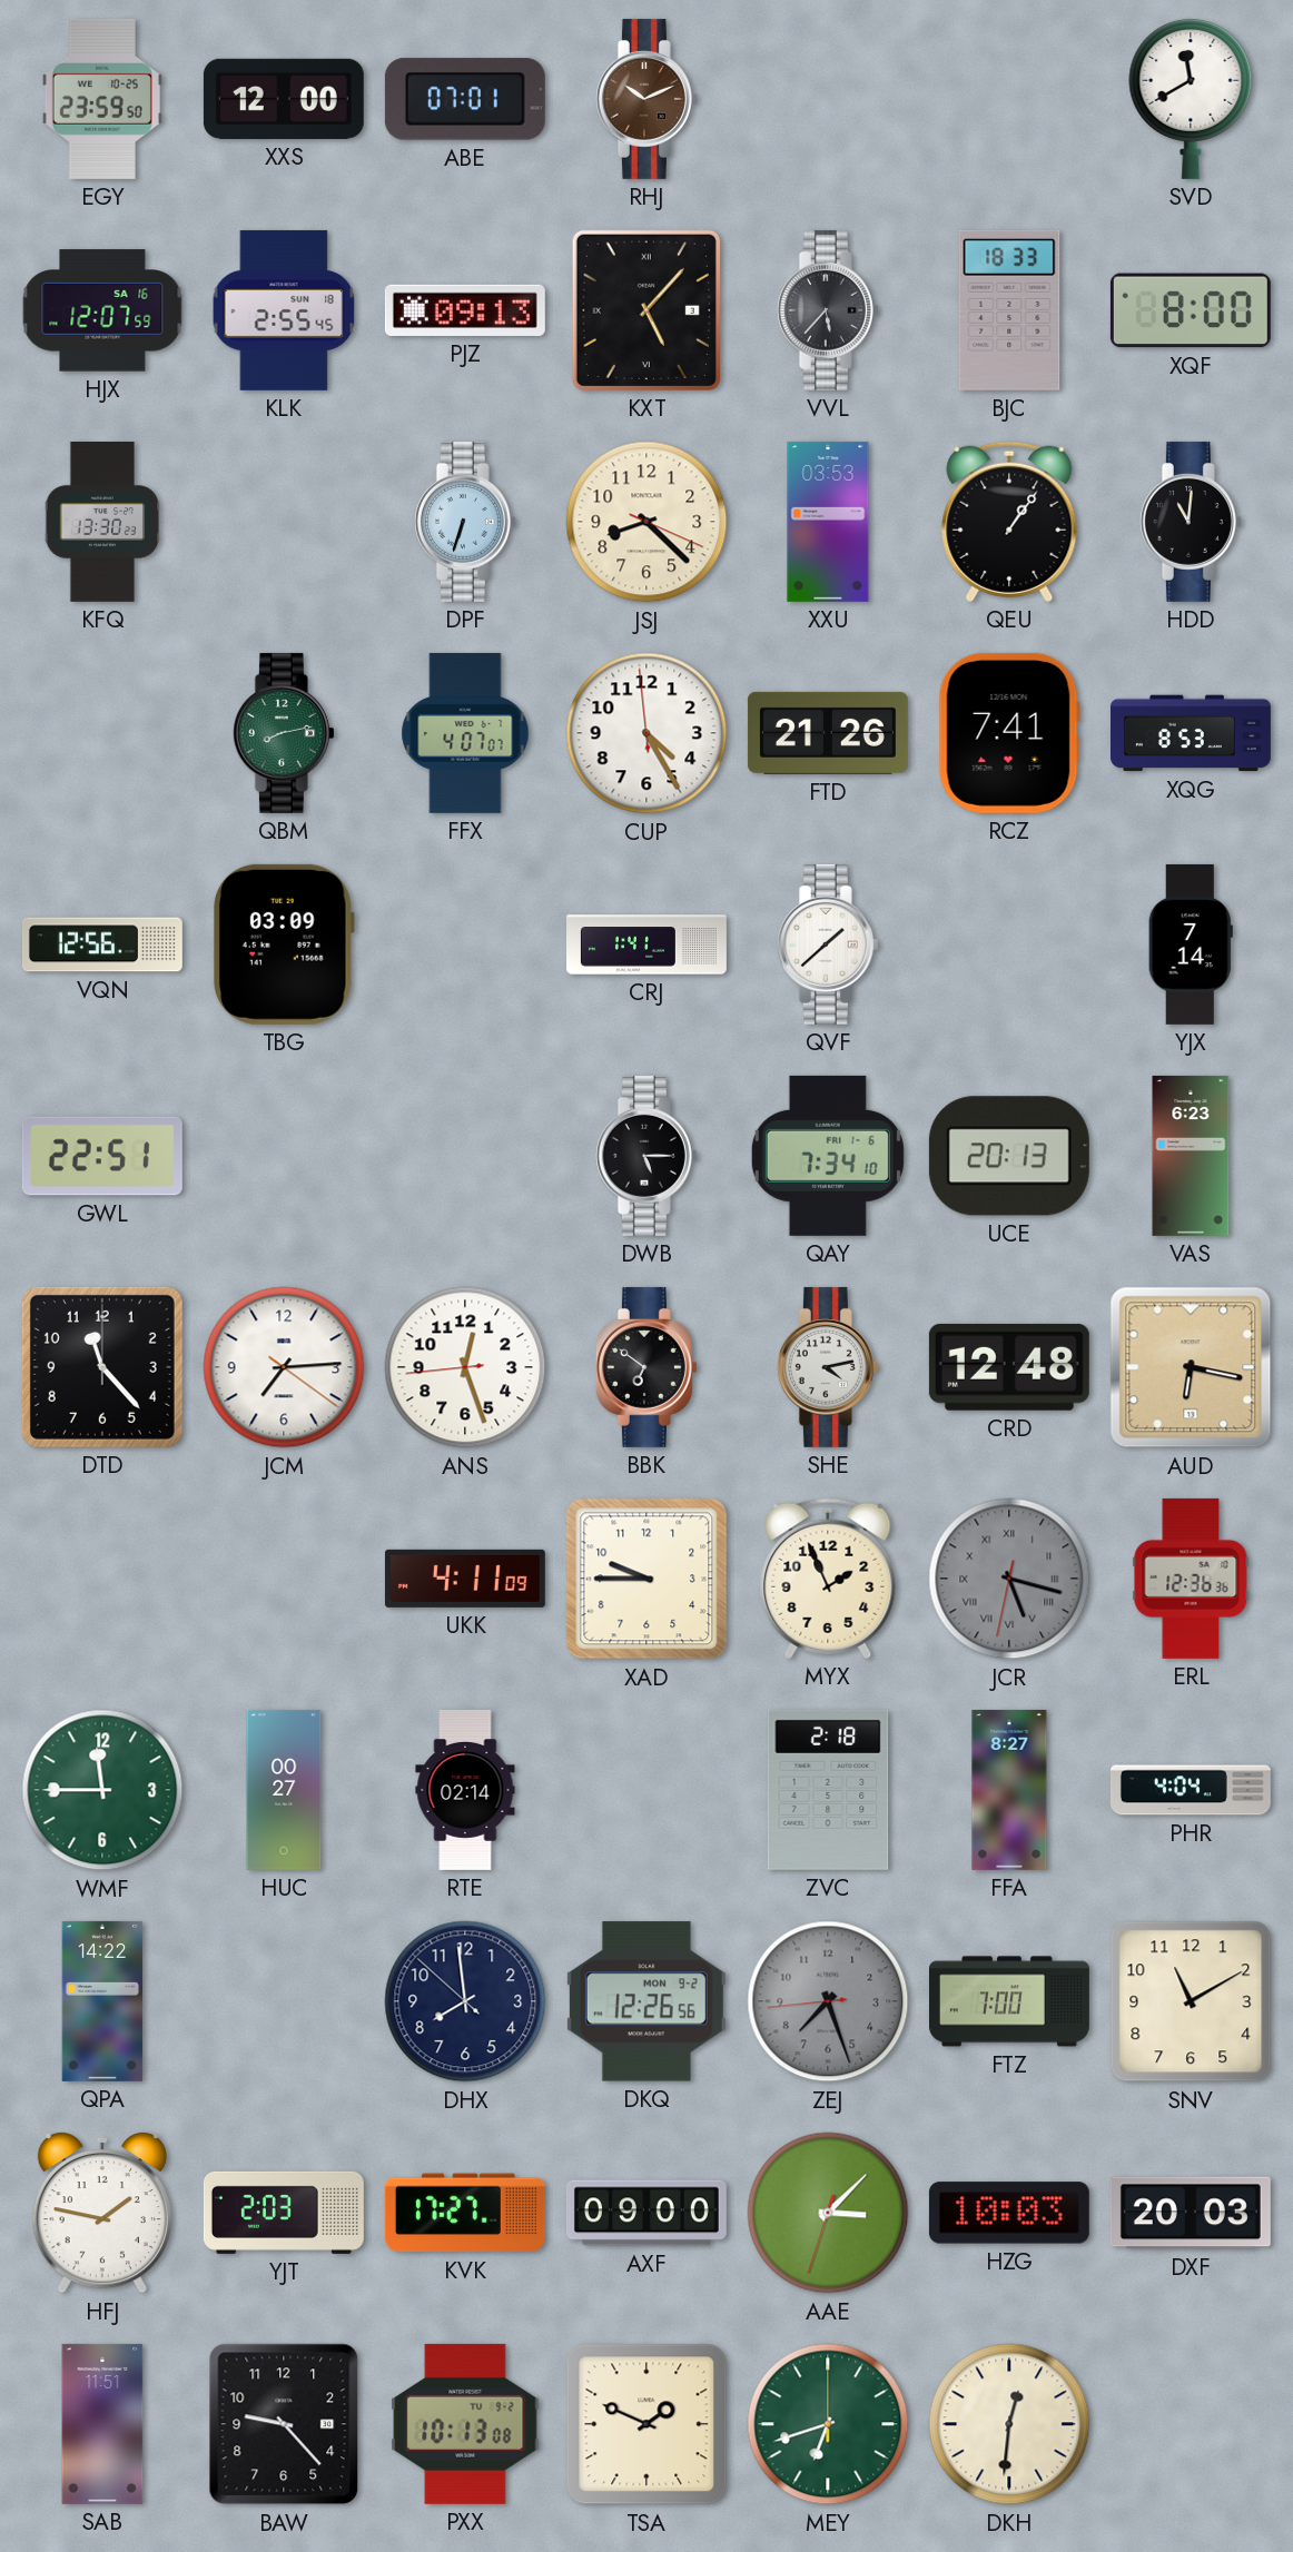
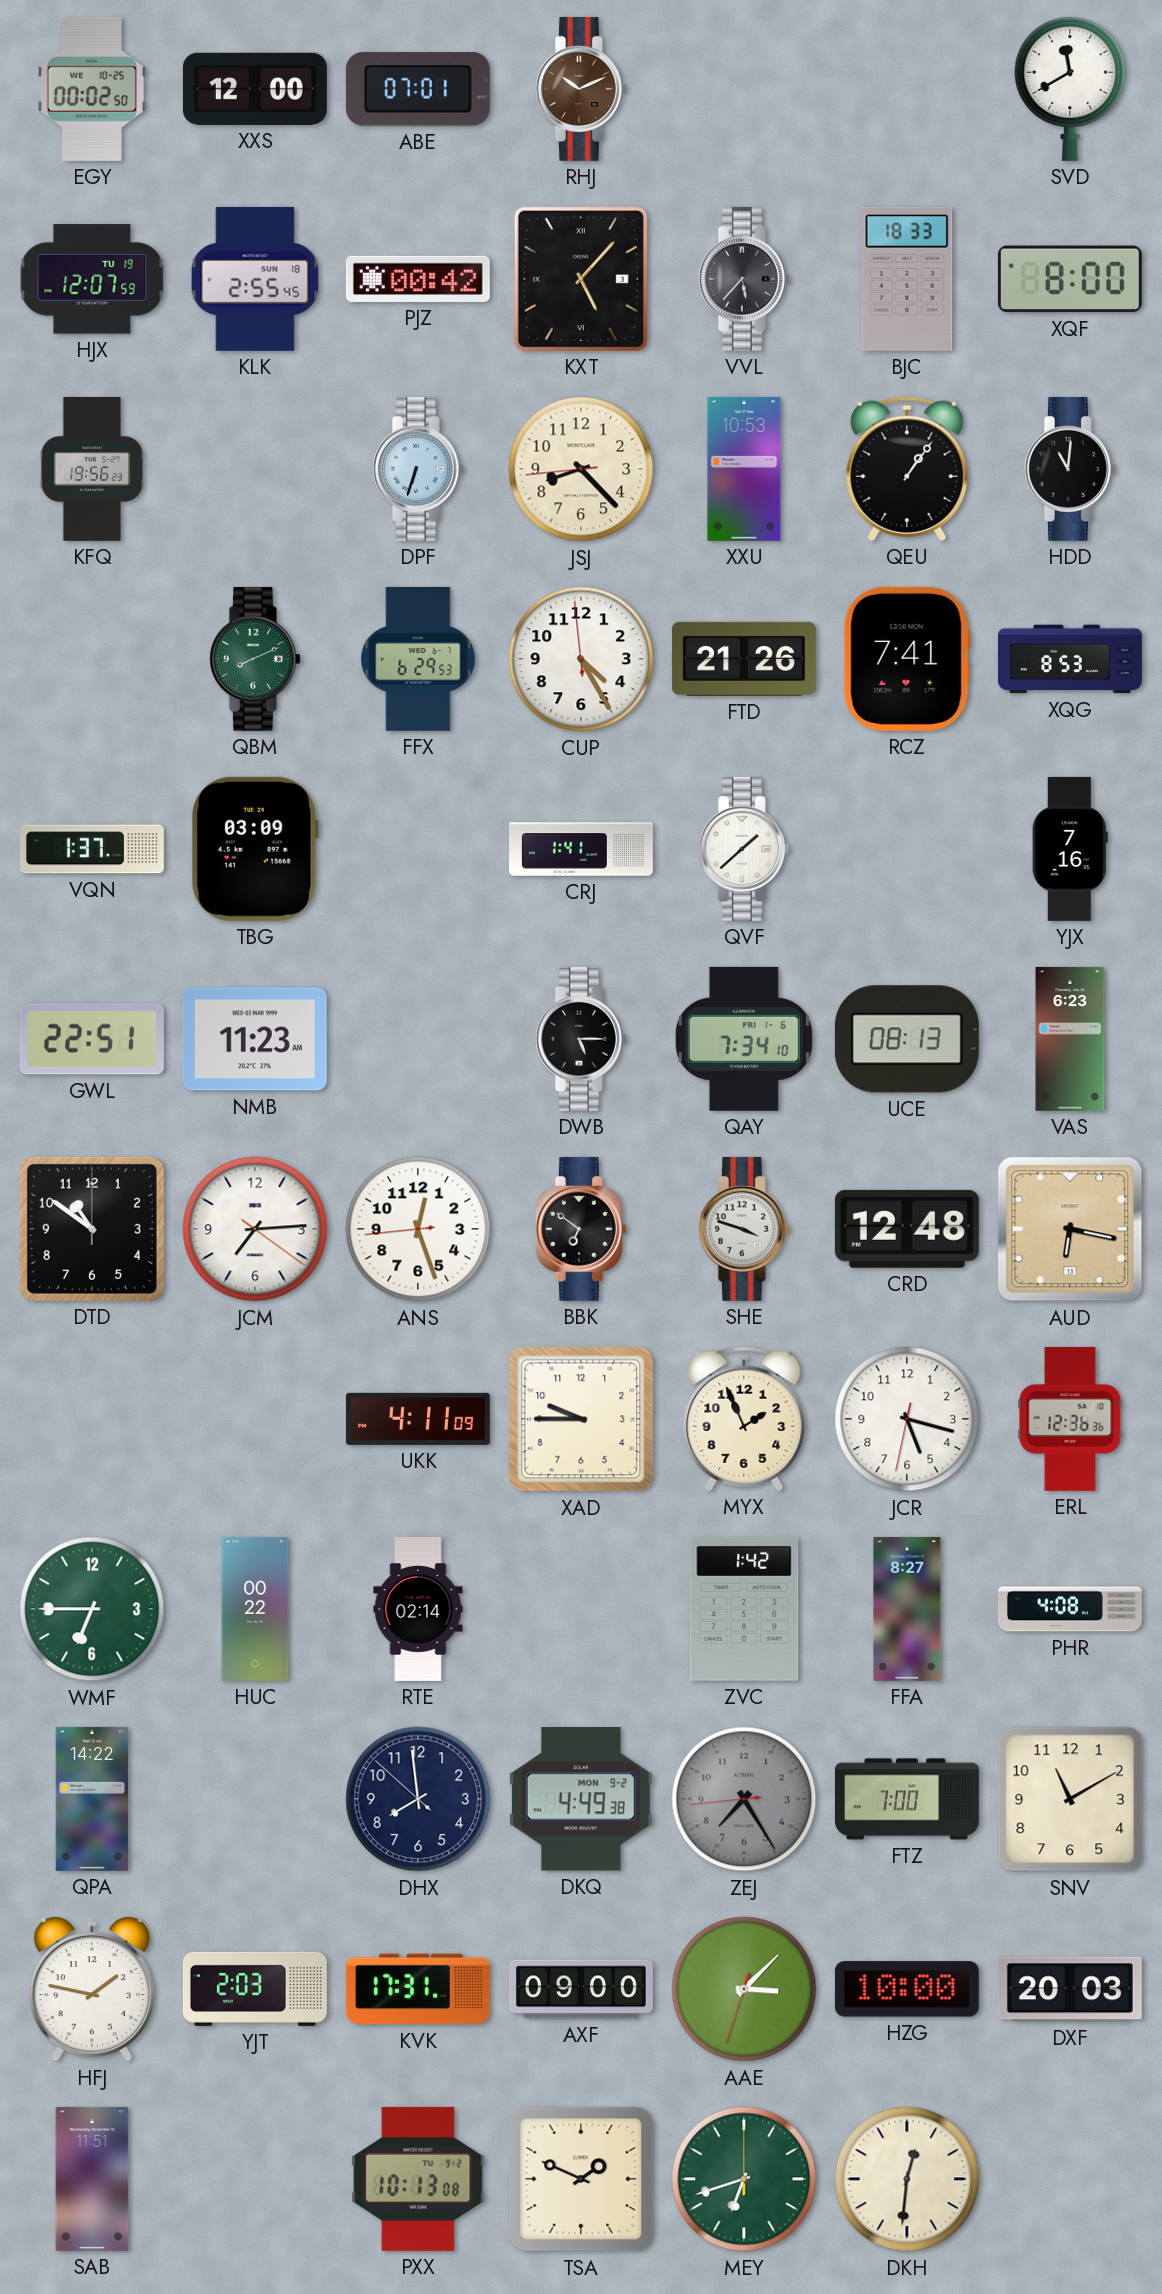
EGY: 23:59 -> 00:02
HJX date: SA 16 -> TU 19
PJZ: 09:13 -> 00:42
KFQ: 13:30 -> 19:56
JSJ: 8:22:19 -> 8:22:44
XXU: 03:53 -> 10:53
QBM: 8:13 -> 8:11
FFX: 4:07 -> 6:29
VQN: 12:56 -> 1:37
YJX: 7:14 -> 7:16
NMB: none -> 11:23
UCE: 20:13 -> 08:13
DTD: 11:23 -> 10:51
SHE: 4:13 -> 3:48
JCR dial: grey -> white
JCR numerals: Roman -> Arabic
WMF: 11:45 -> 6:45
HUC: 00:27 -> 00:22
ZVC: 2:18 -> 1:42
PHR: 4:04 -> 4:08
DKQ: 12:26 -> 4:49
ZEJ: 7:26 -> 7:24
KVK: 17:27 -> 17:31
HZG: 10:03 -> 10:00
BAW: 9:23 -> none
